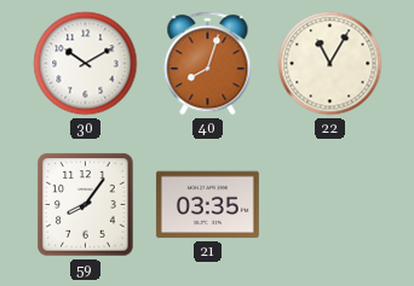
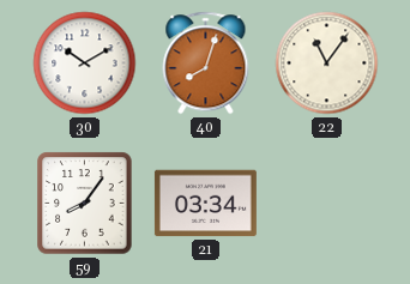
22: 11:05 -> 11:06
21: 03:35 -> 03:34
